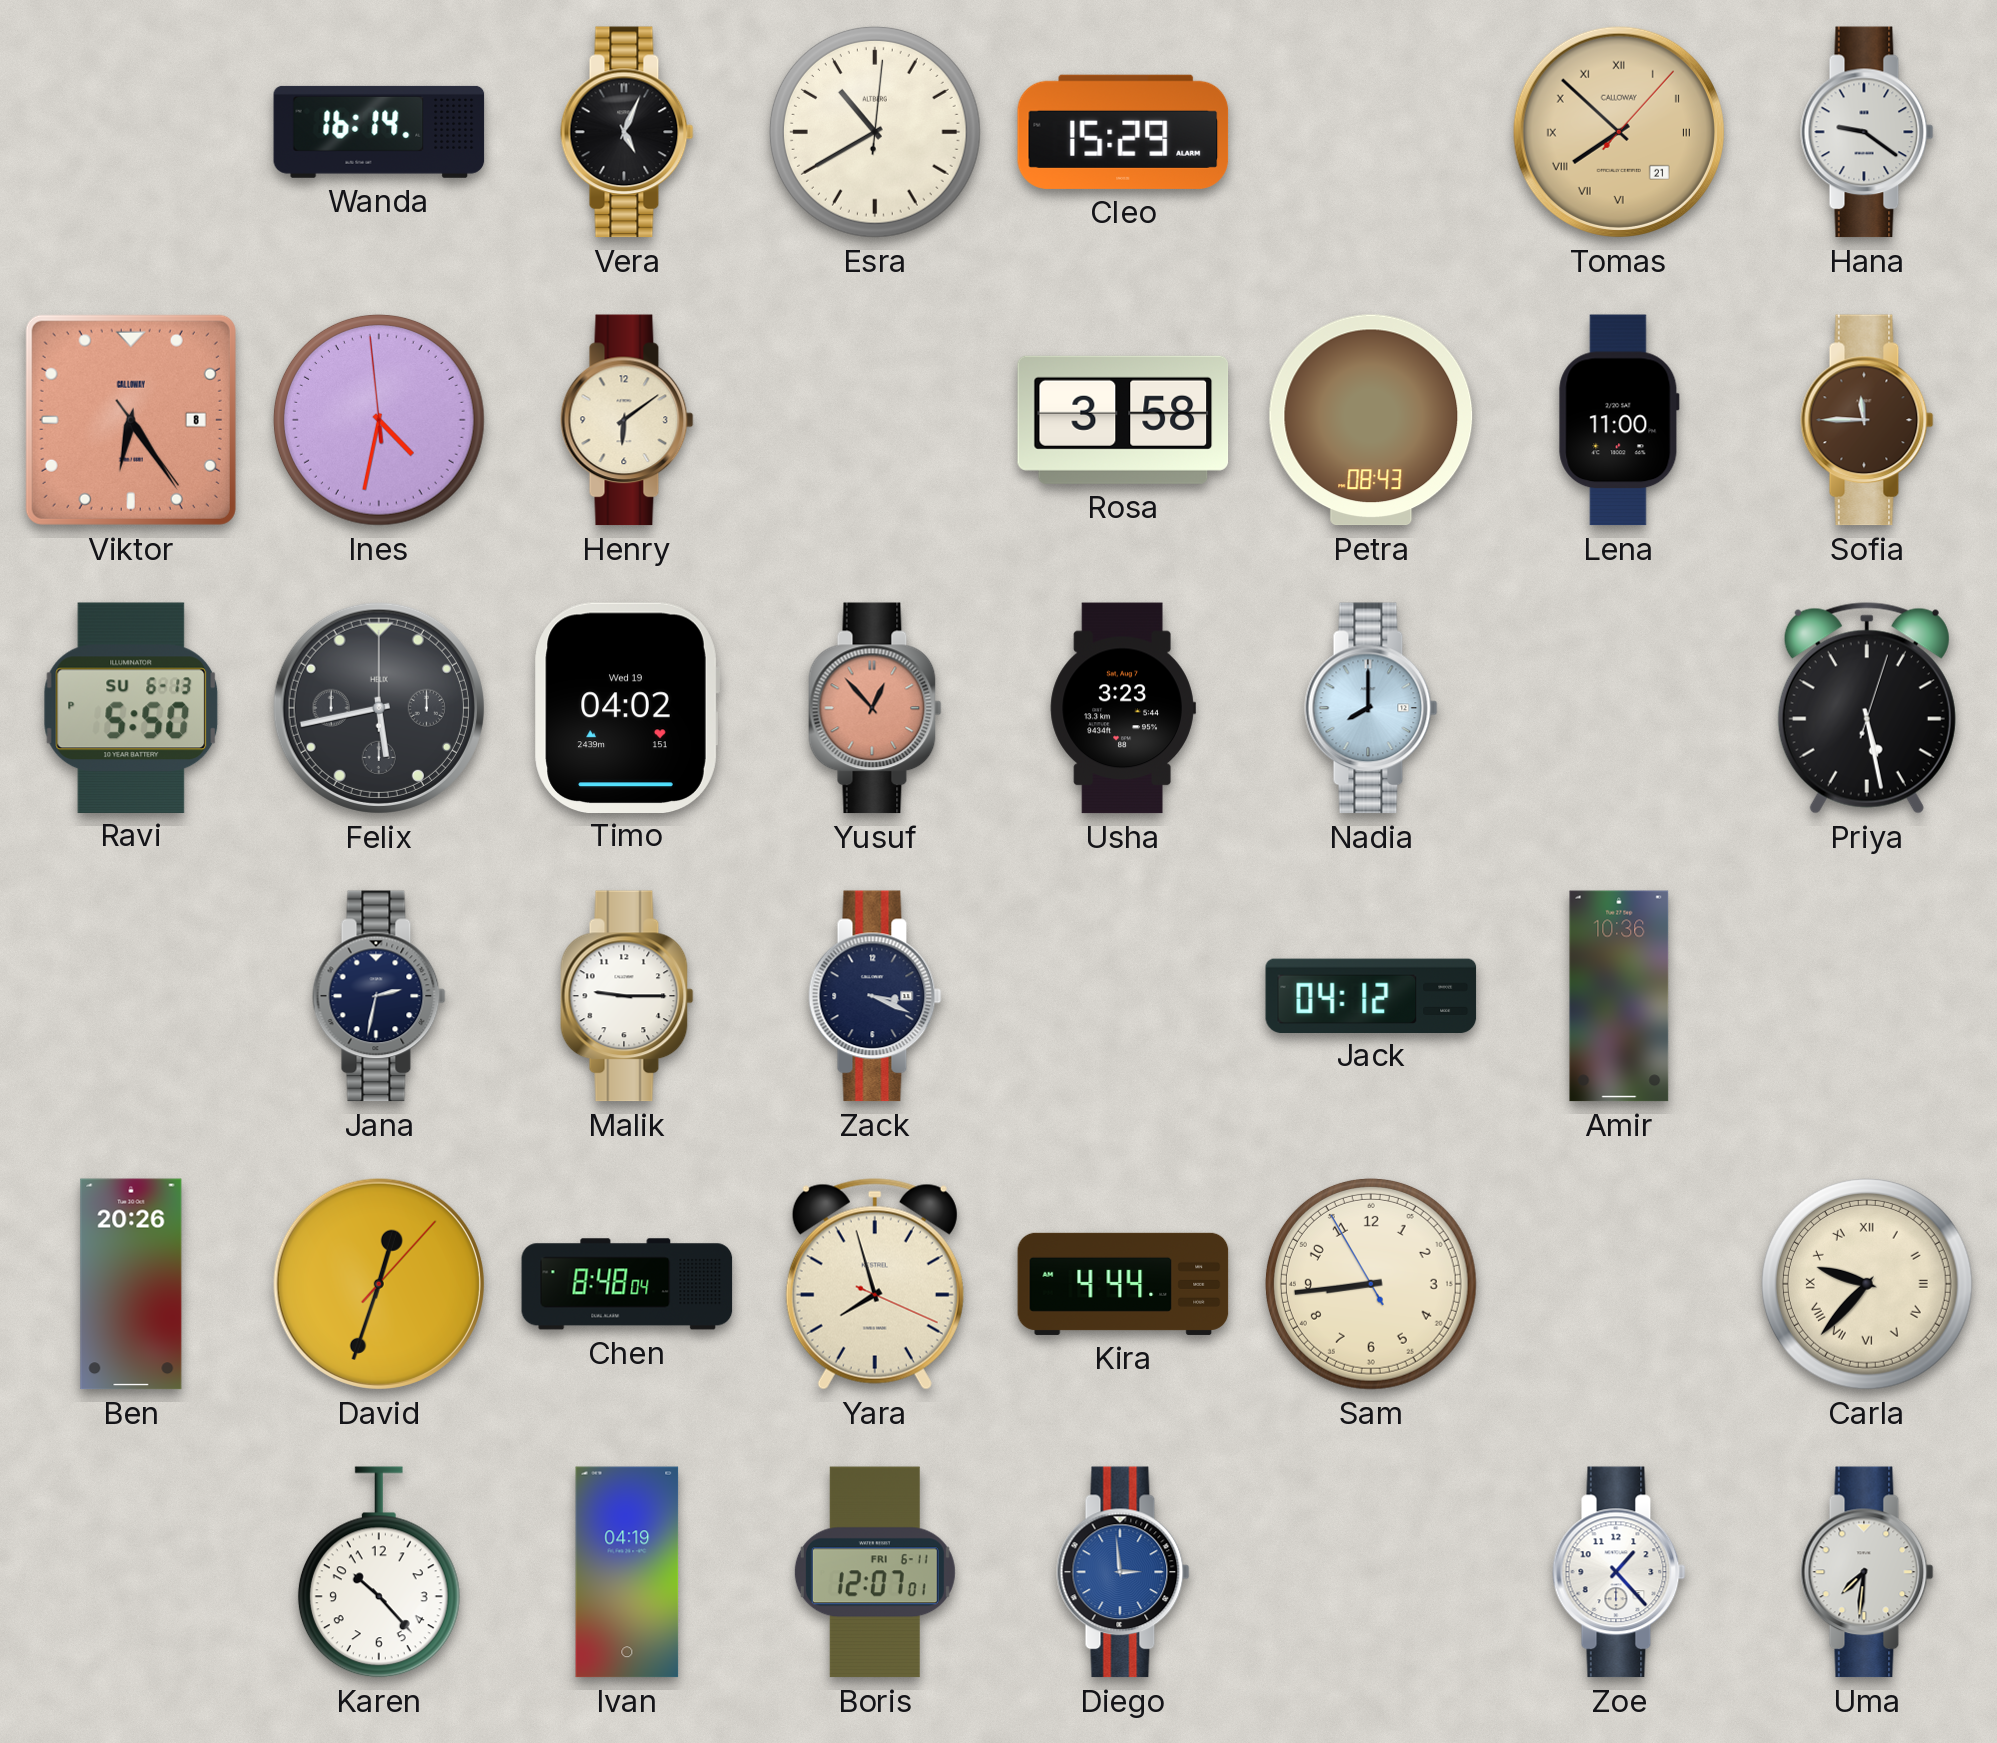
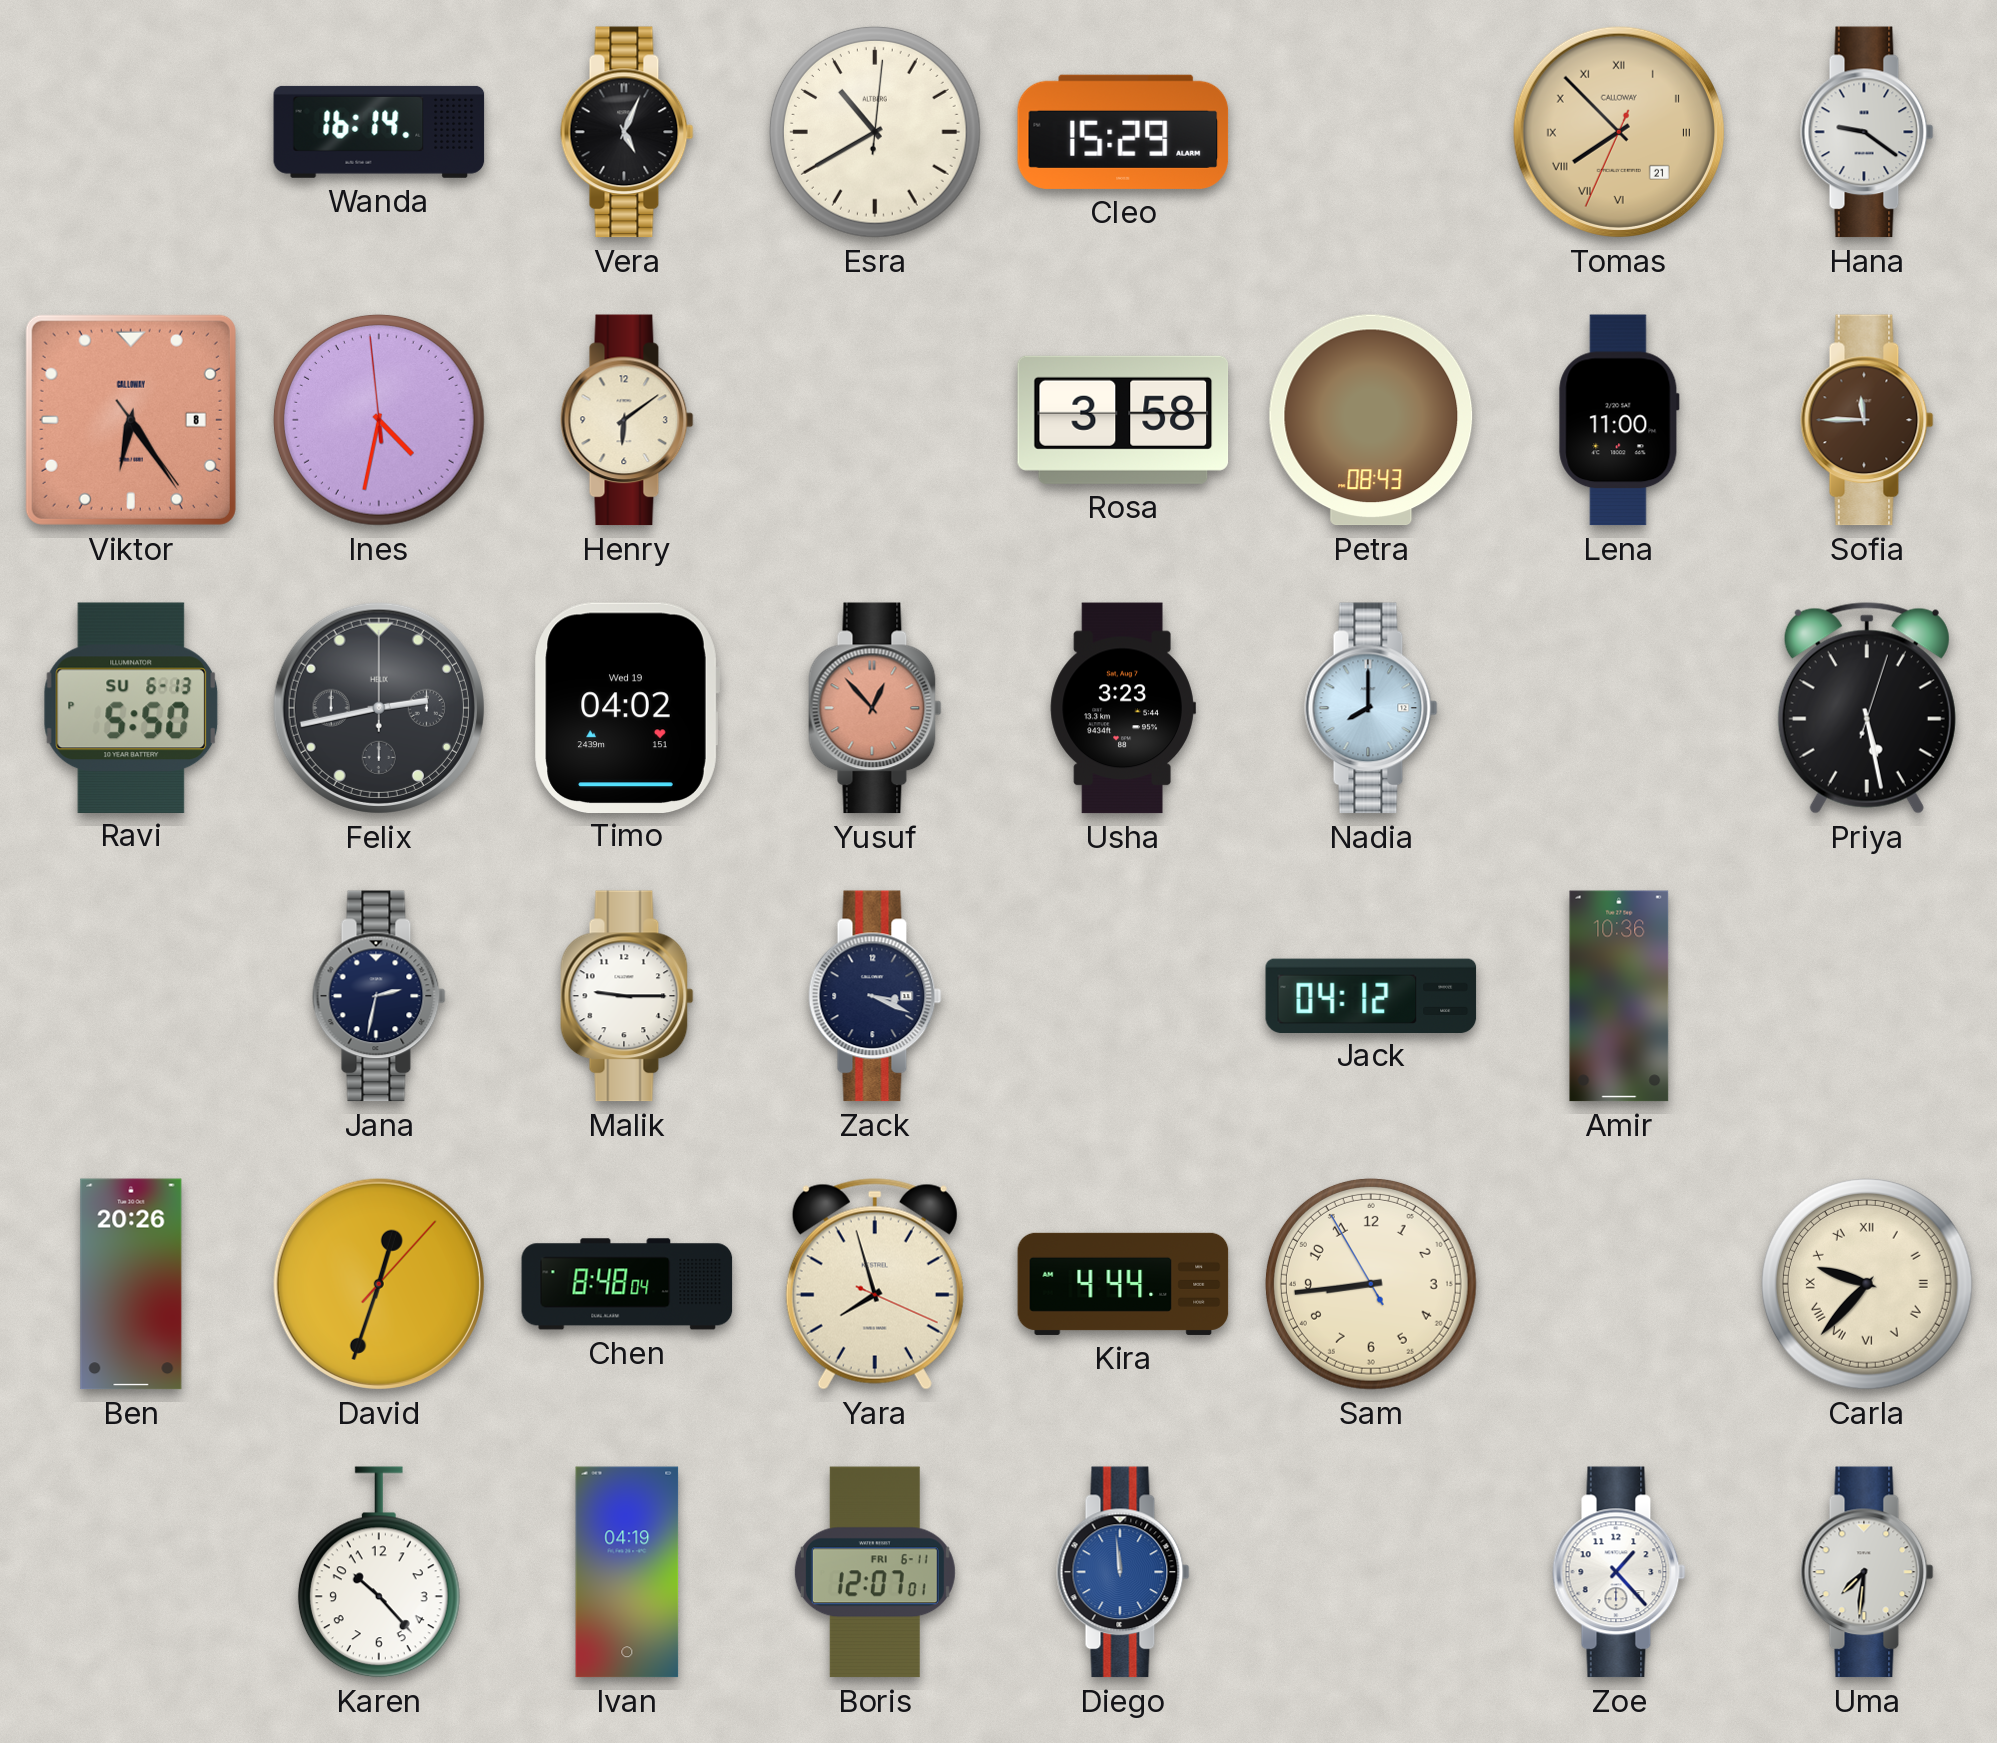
Tomas: 7:52:07 -> 7:52:34
Felix: 5:43 -> 2:43
Diego: 2:59 -> 11:59
